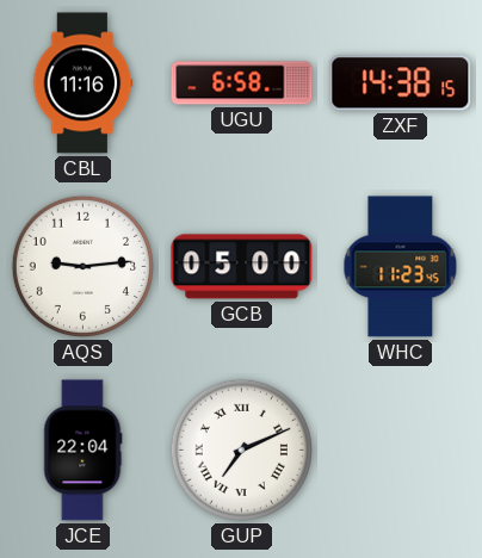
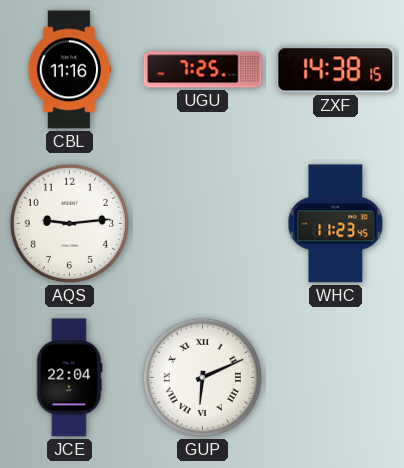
UGU: 6:58 -> 7:25
GCB: 05:00 -> none
GUP: 7:11 -> 6:11
